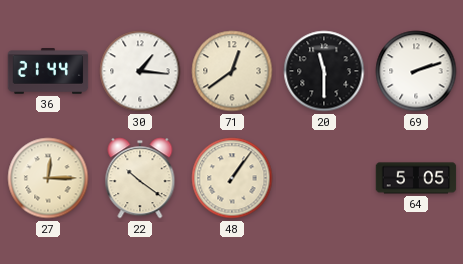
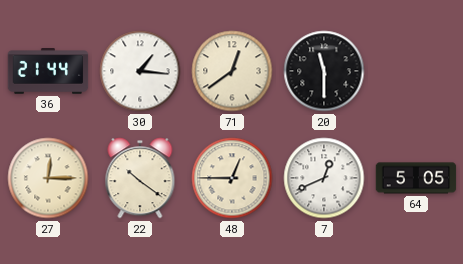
69: 2:12 -> none
48: 1:06 -> 12:45
7: none -> 12:41
